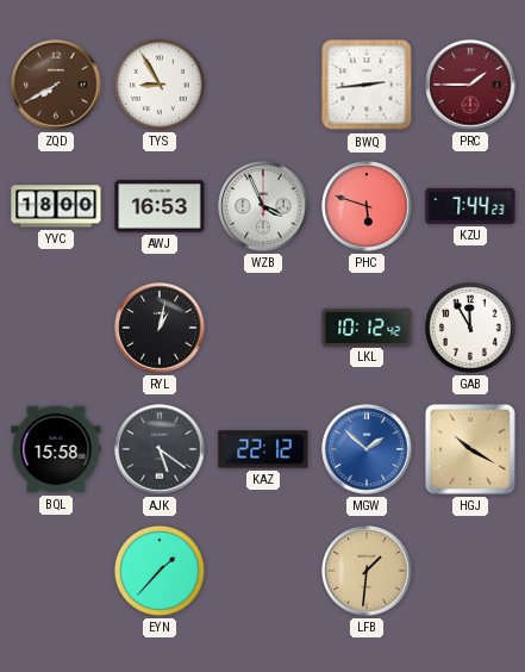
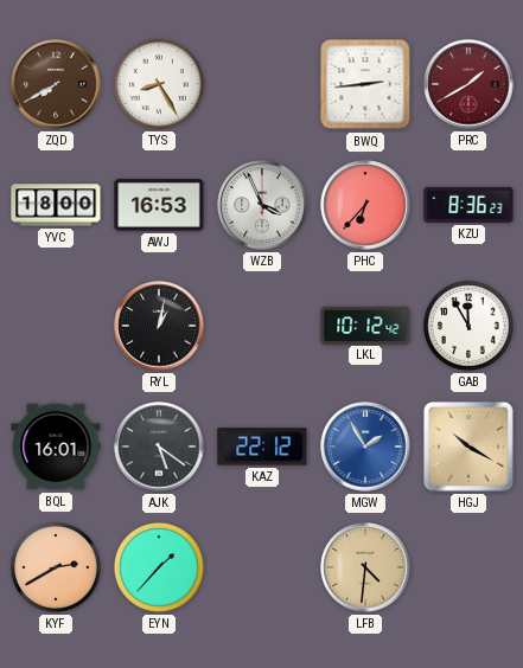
TYS: 8:55 -> 8:25
PRC: 1:45 -> 1:40
PHC: 5:48 -> 6:37
KZU: 7:44 -> 8:36
BQL: 15:58 -> 16:01
MGW: 1:52 -> 1:55
KYF: none -> 2:40
LFB: 1:31 -> 4:31
